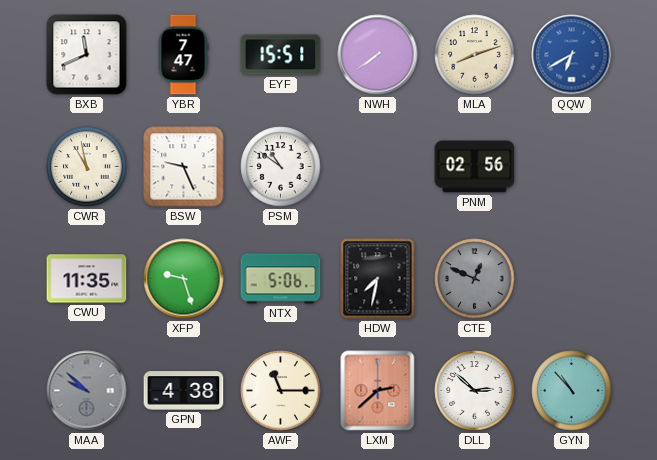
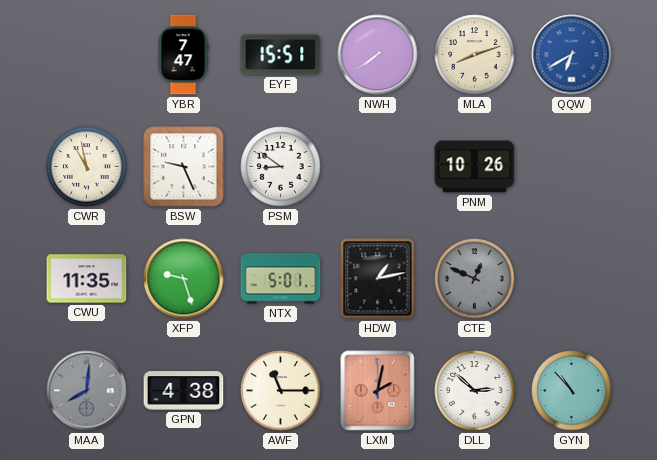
BXB: 11:41 -> none
PSM: 10:51 -> 8:51
PNM: 02:56 -> 10:26
NTX: 5:06 -> 5:01
HDW: 7:32 -> 1:13
MAA: 9:52 -> 8:01
LXM: 2:38 -> 2:02
